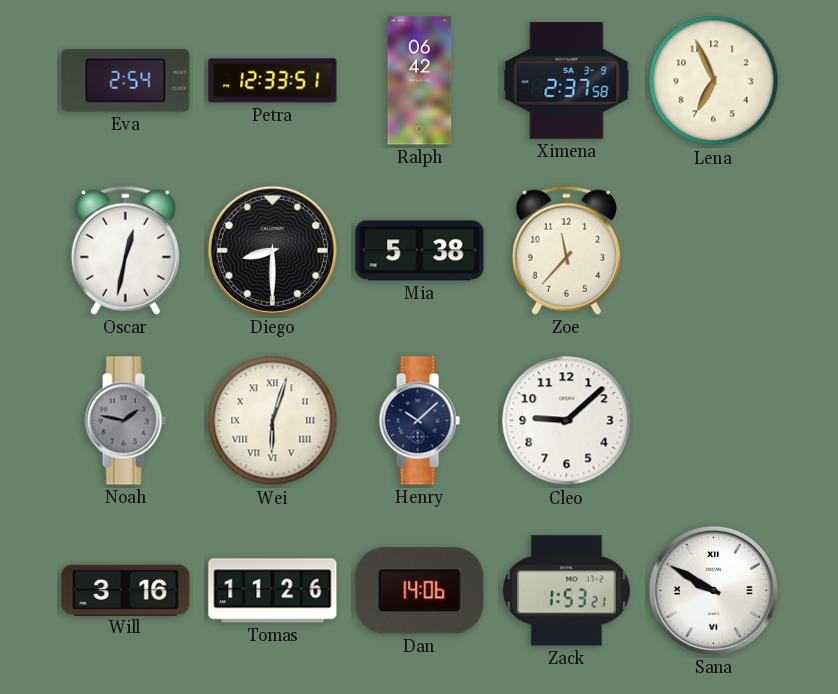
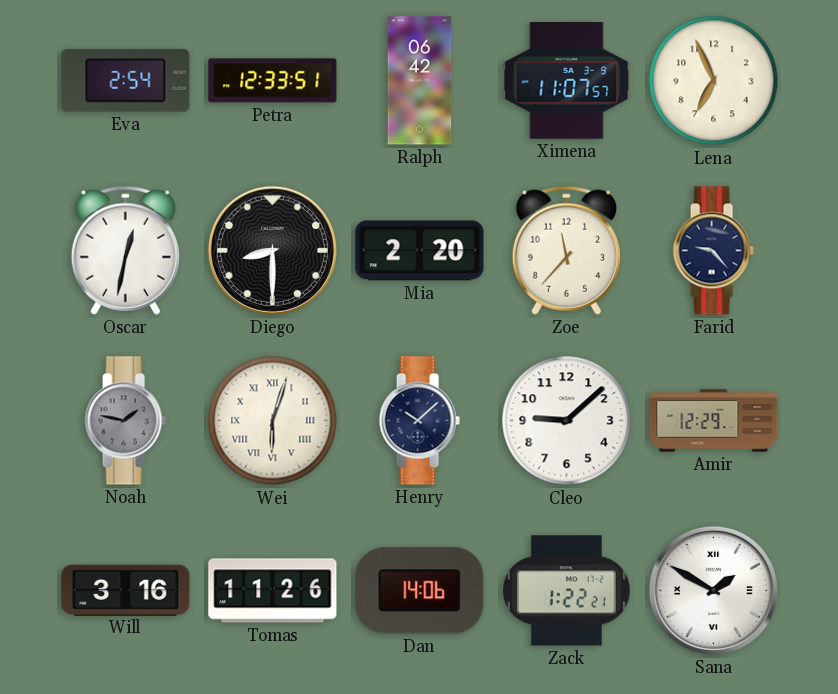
Ximena: 2:37 -> 11:07
Mia: 5:38 -> 2:20
Farid: none -> 9:23
Amir: none -> 12:29
Zack: 1:53 -> 1:22
Sana: 9:50 -> 1:50
